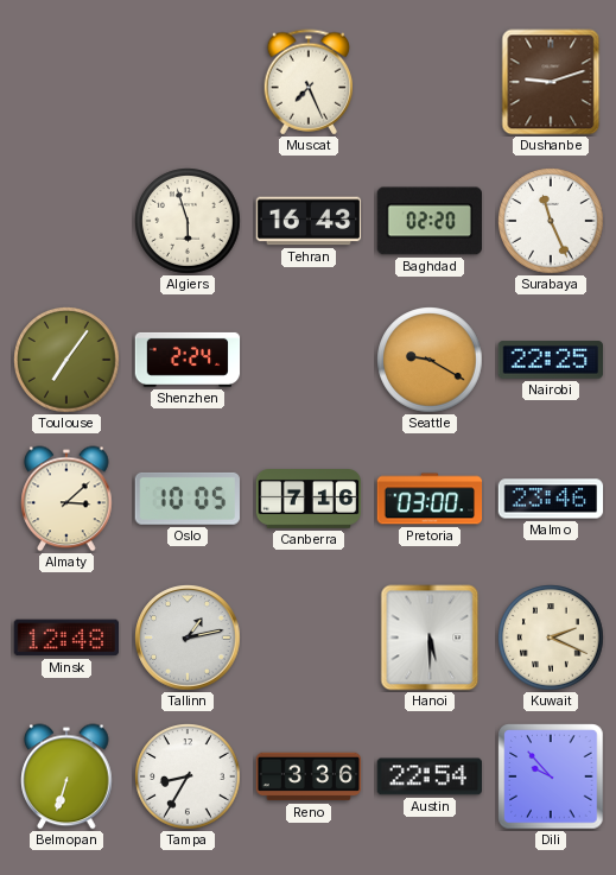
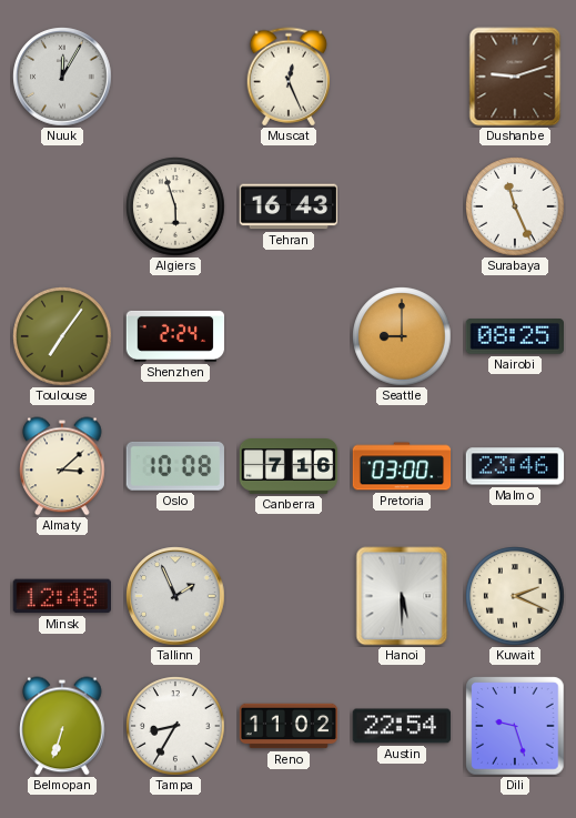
Nuuk: none -> 12:05
Muscat: 7:26 -> 12:26
Baghdad: 02:20 -> none
Seattle: 9:20 -> 9:00
Nairobi: 22:25 -> 08:25
Oslo: 10:05 -> 10:08
Tallinn: 1:13 -> 1:56
Reno: 3:36 -> 11:02
Dili: 9:53 -> 9:27
